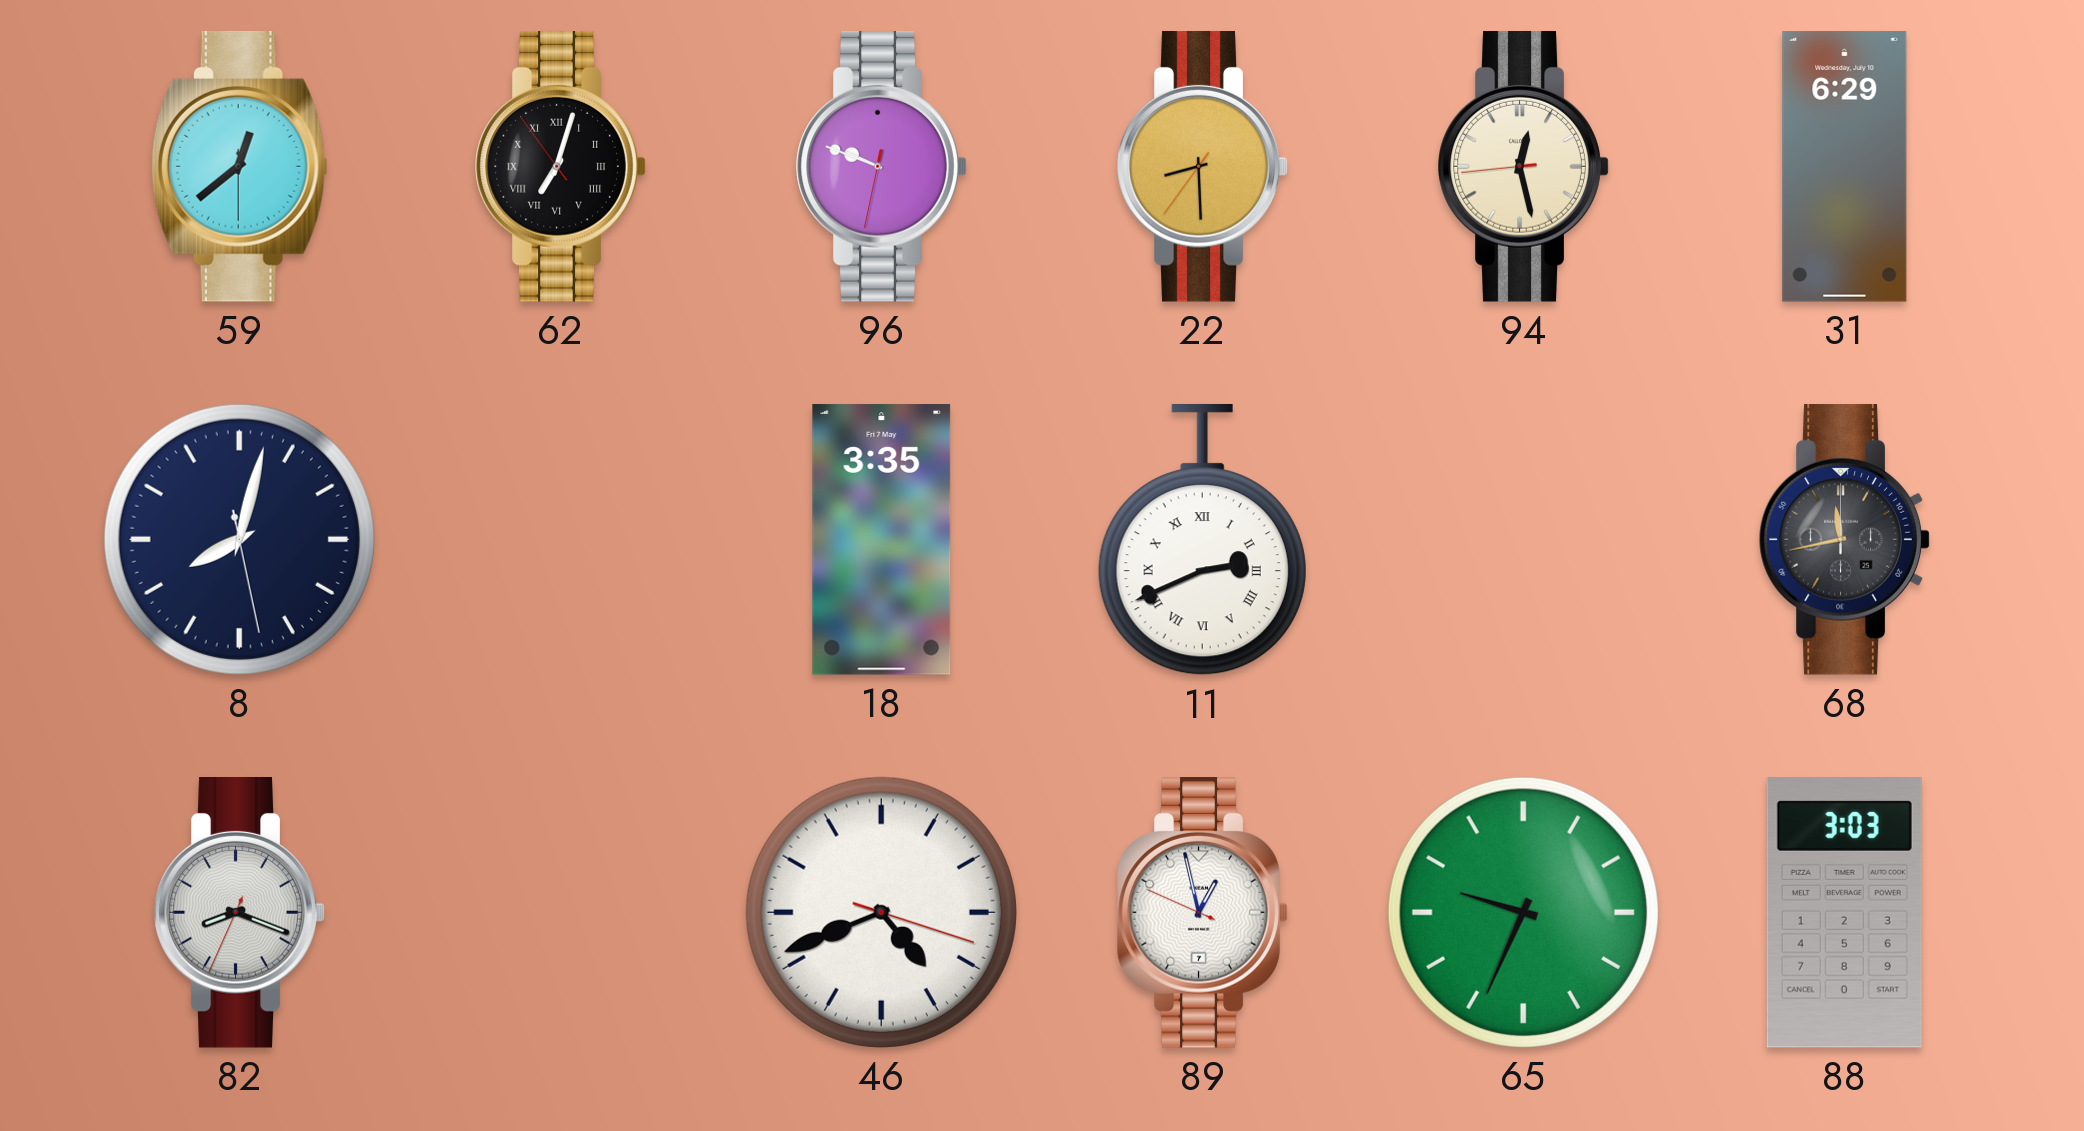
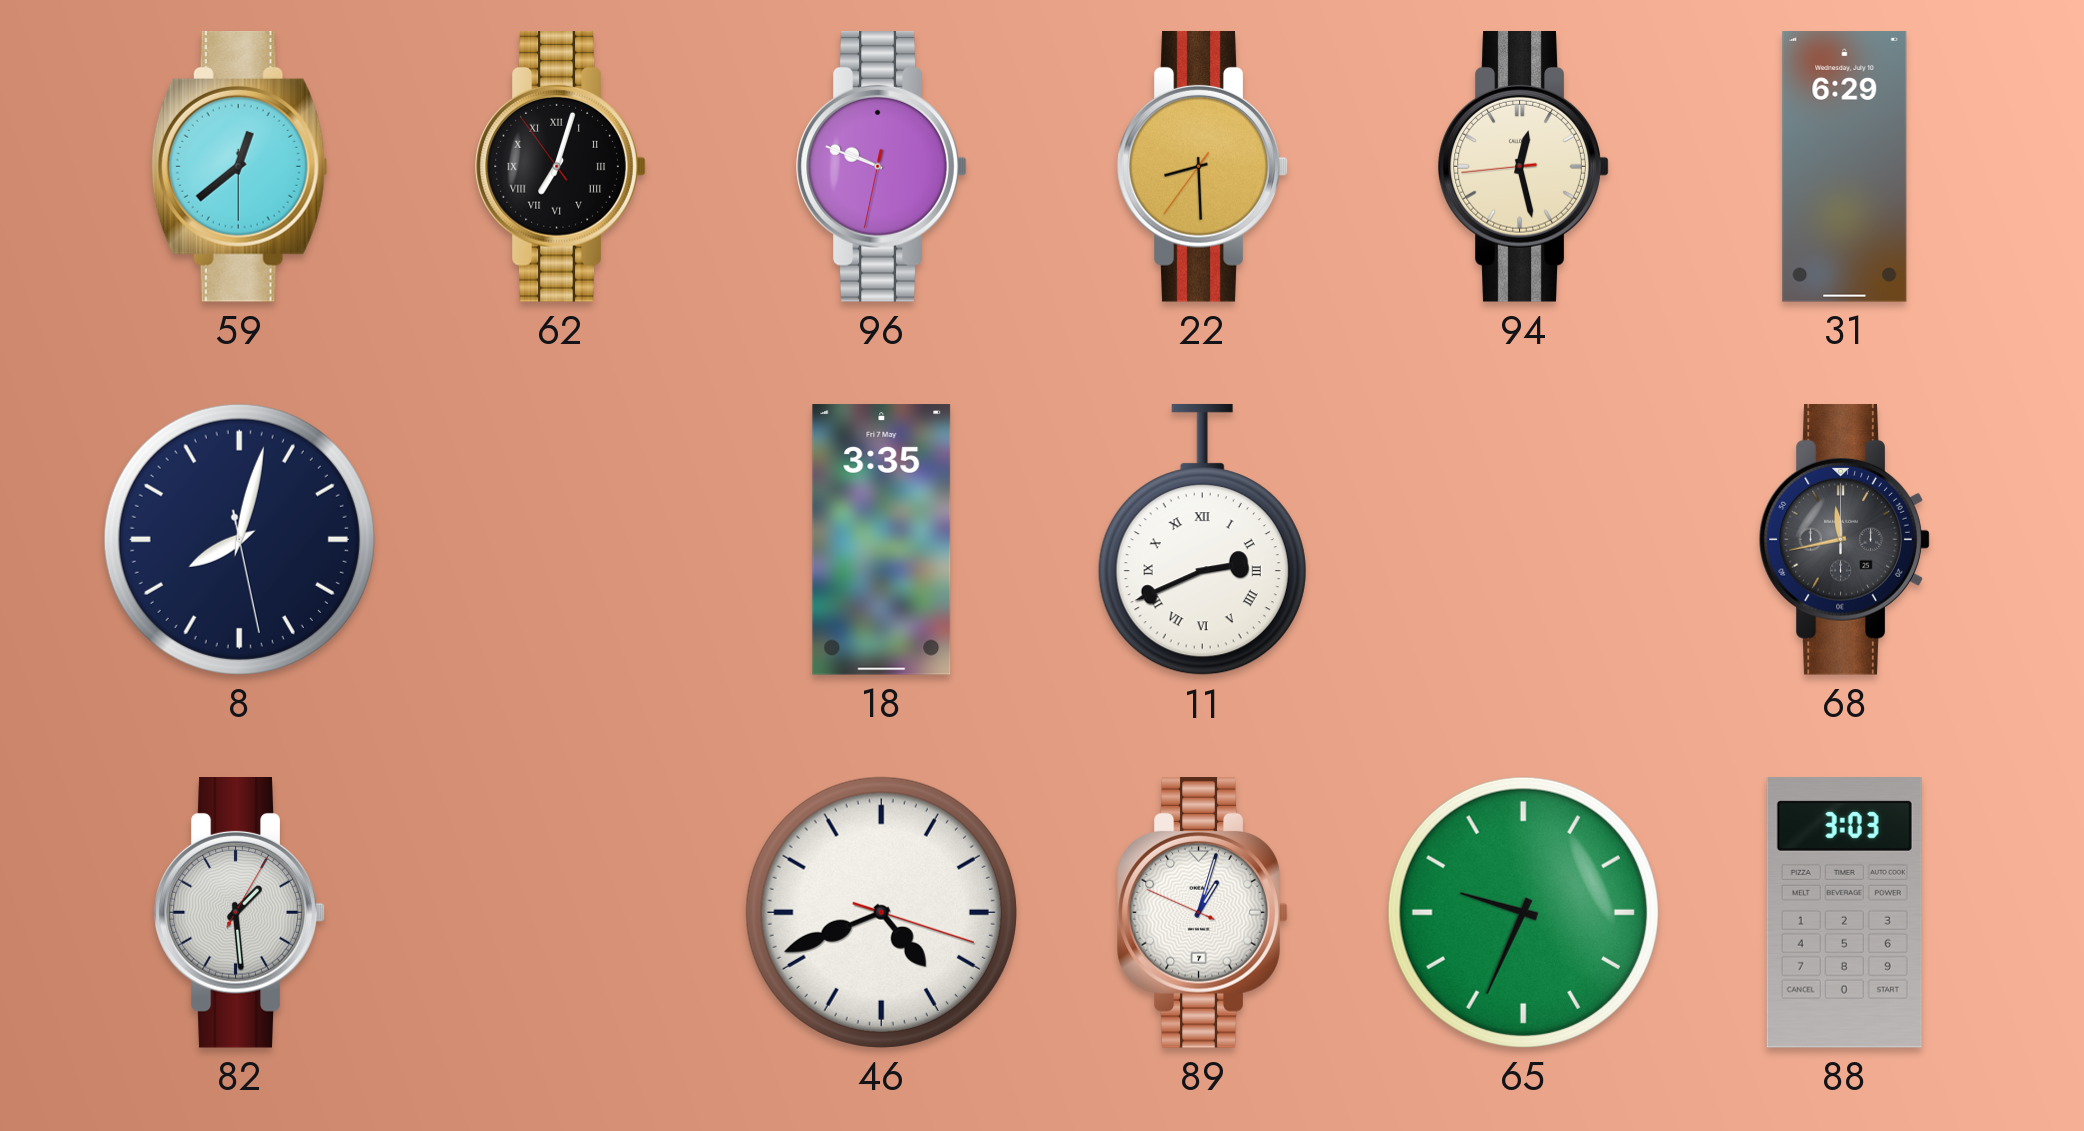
82: 8:18 -> 1:29
89: 12:57 -> 1:02
